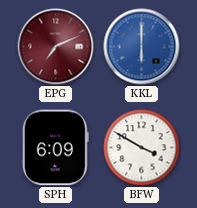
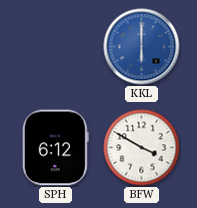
EPG: 7:11 -> none
SPH: 6:09 -> 6:12
